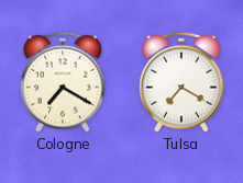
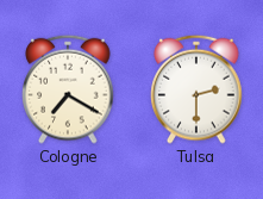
Tulsa: 7:20 -> 2:30
